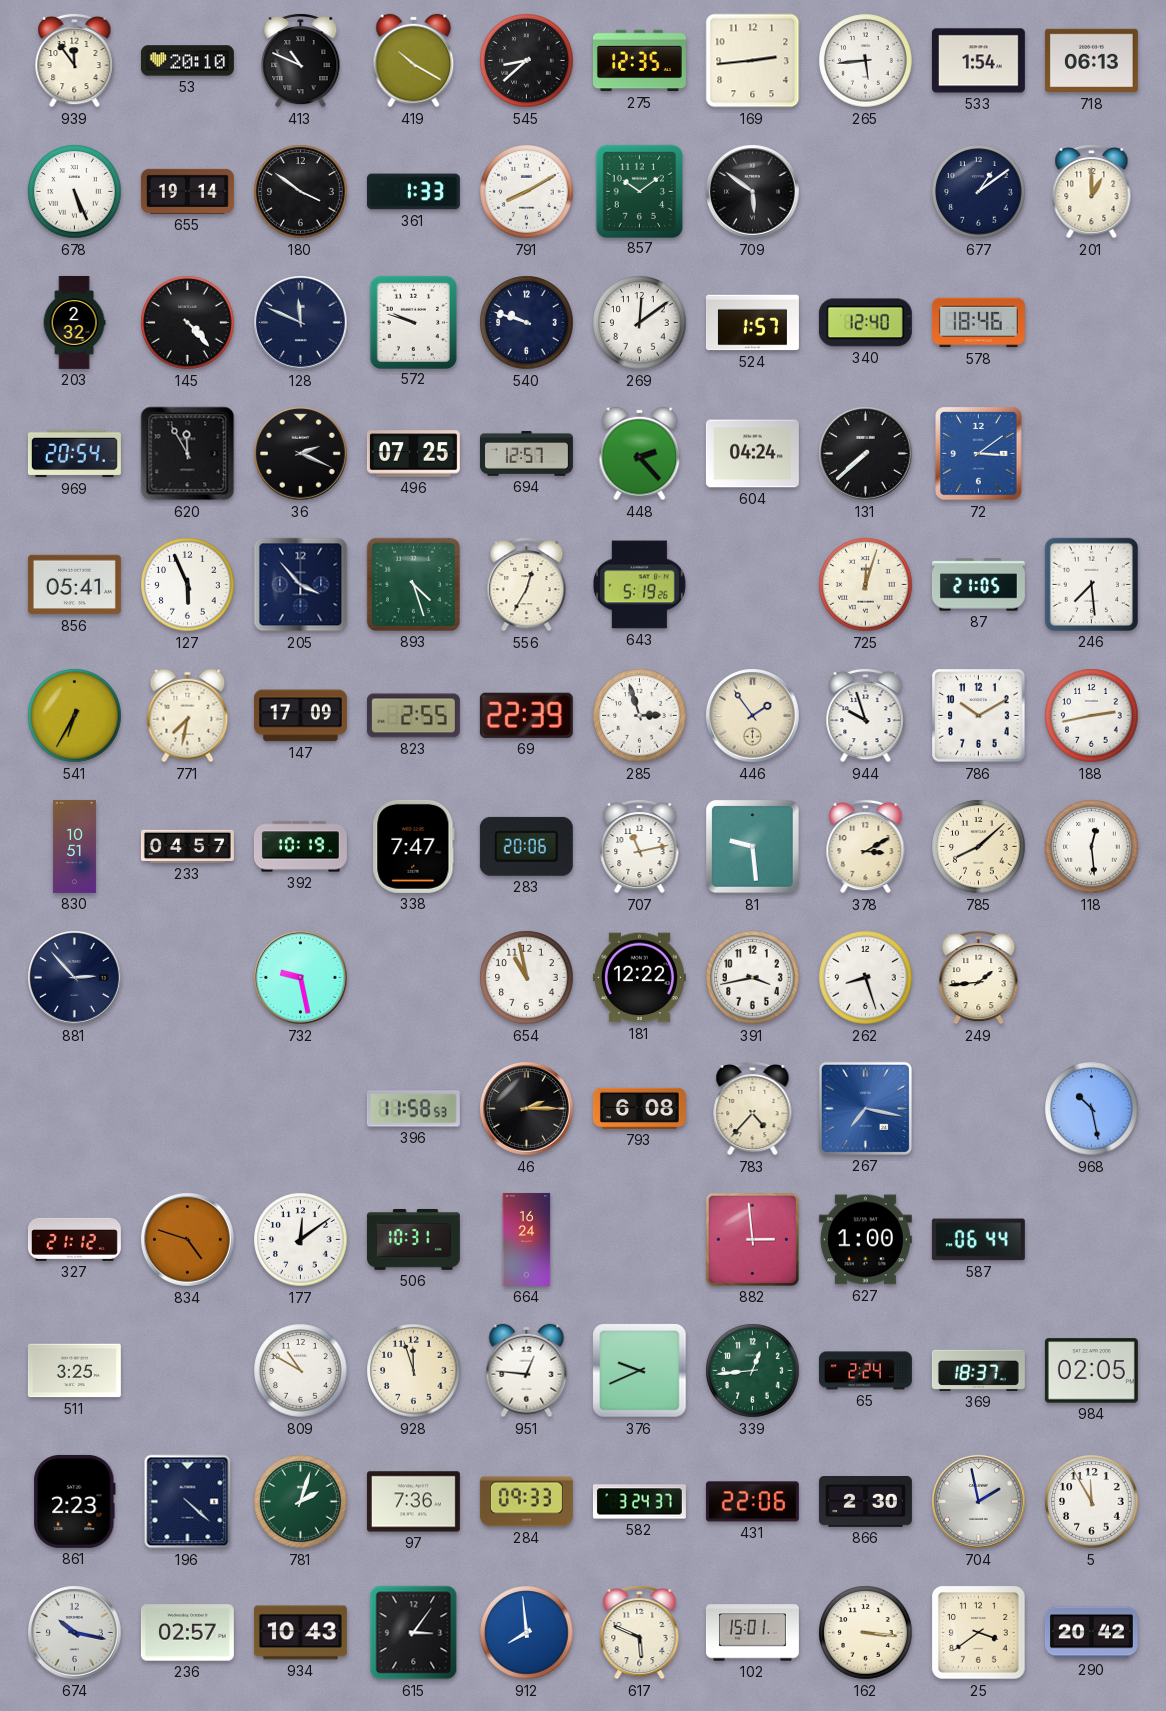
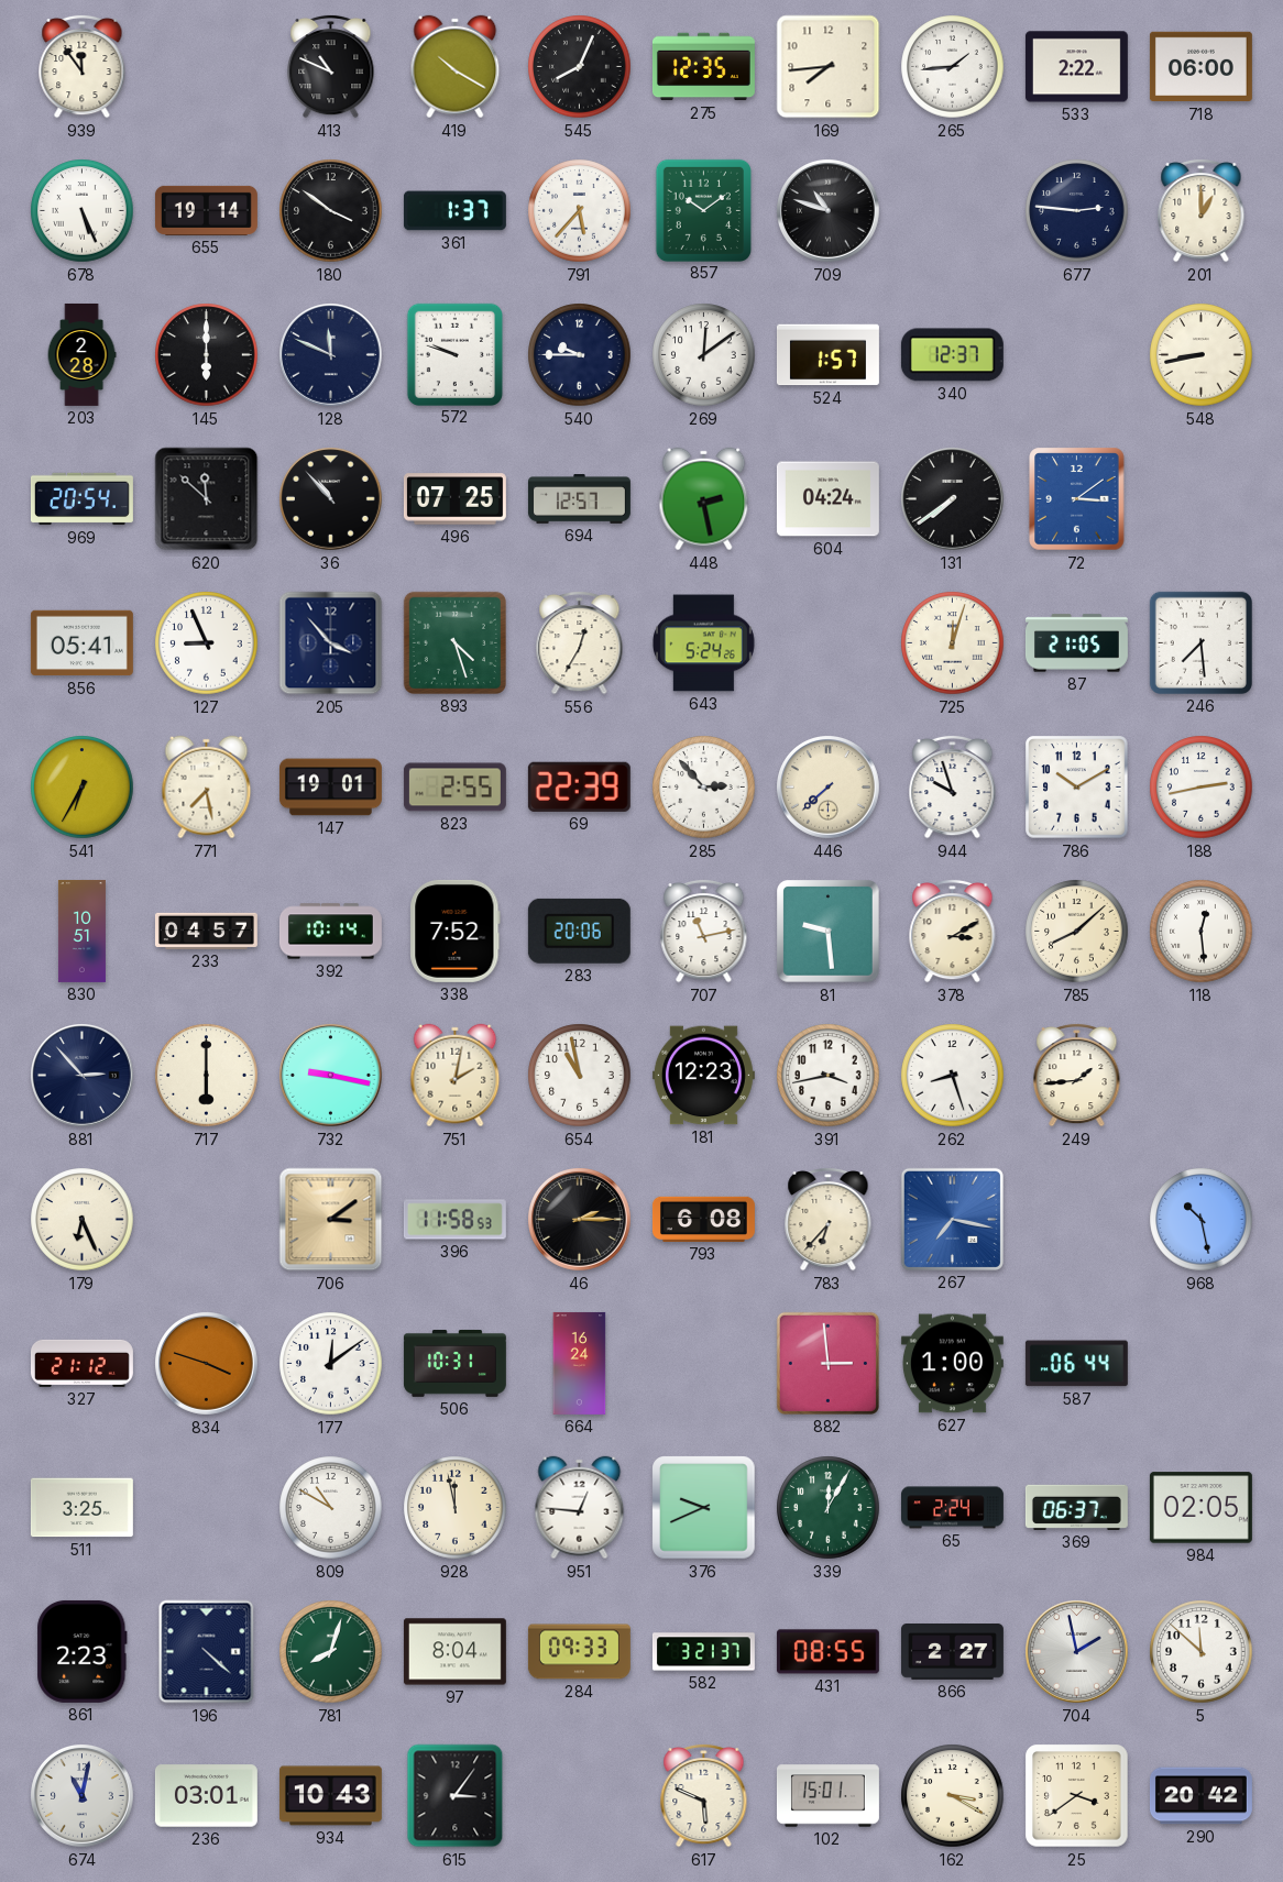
53: 20:10 -> none
545: 8:38 -> 8:04
169: 2:44 -> 7:44
265: 5:44 -> 1:44
533: 1:54 -> 2:22
718: 06:13 -> 06:00
361: 1:33 -> 1:37
791: 8:10 -> 5:37
709: 5:51 -> 10:48
677: 1:09 -> 2:46
203: 2:32 -> 2:28
145: 4:23 -> 6:00
540: 9:48 -> 9:45
340: 12:40 -> 12:37
578: 18:46 -> none
548: none -> 8:43
620: 11:55 -> 11:52
36: 2:19 -> 10:53
448: 2:23 -> 2:28
131: 7:38 -> 7:39
127: 5:56 -> 8:56
643: 5:19 -> 5:24
771: 7:32 -> 7:28
147: 17:09 -> 19:01
285: 2:57 -> 2:53
446: 1:54 -> 7:38
392: 10:19 -> 10:14
338: 7:47 -> 7:52
717: none -> 6:00
732: 9:28 -> 9:17
751: none -> 2:02
181: 12:22 -> 12:23
179: none -> 6:26
706: none -> 3:09
783: 4:37 -> 6:37
834: 4:48 -> 3:48
928: 11:57 -> 11:58
339: 12:44 -> 12:05
369: 18:37 -> 06:37
781: 2:03 -> 8:03
97: 7:36 -> 8:04
582: 3:24 -> 3:21
431: 22:06 -> 08:55
866: 2:30 -> 2:27
5: 11:55 -> 11:52
674: 10:17 -> 11:02
236: 02:57 -> 03:01
912: 7:59 -> none
162: 3:16 -> 3:20
